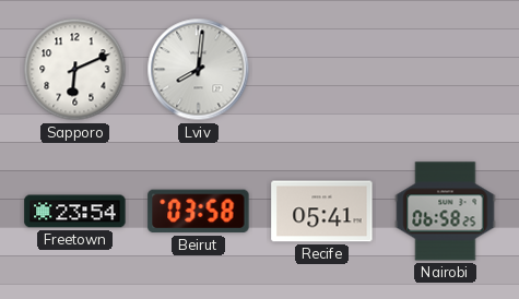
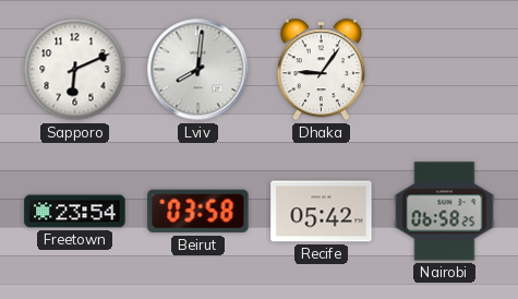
Dhaka: none -> 9:06
Recife: 05:41 -> 05:42
